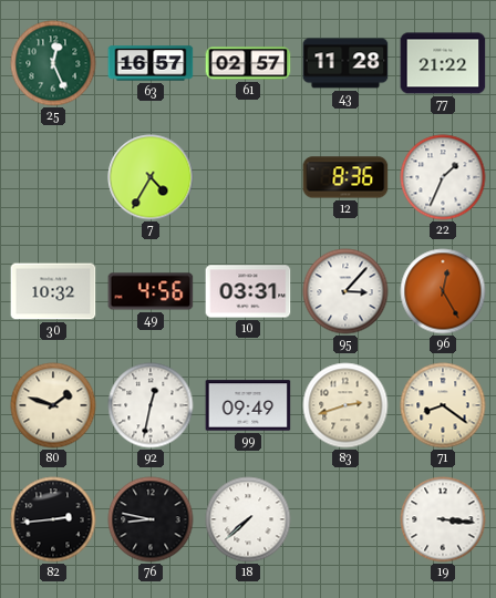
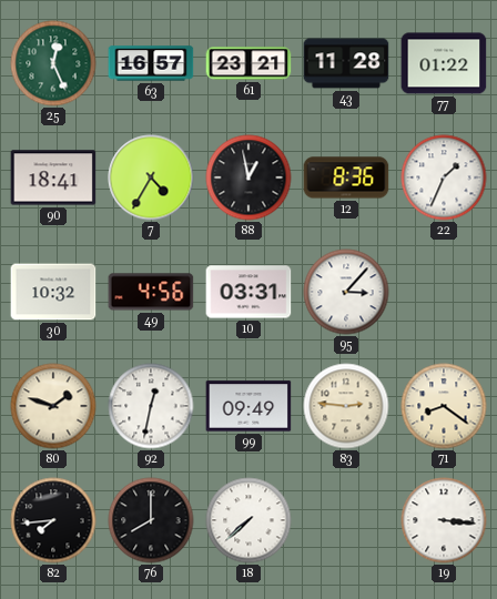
61: 02:57 -> 23:21
77: 21:22 -> 01:22
90: none -> 18:41
88: none -> 12:58
96: 12:25 -> none
83: 2:42 -> 2:46
82: 2:44 -> 7:44
76: 8:47 -> 8:00
